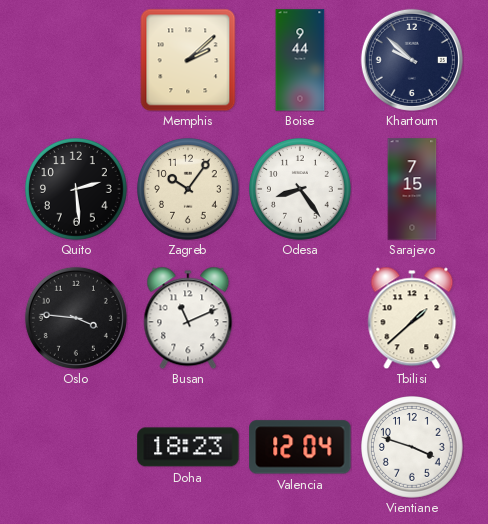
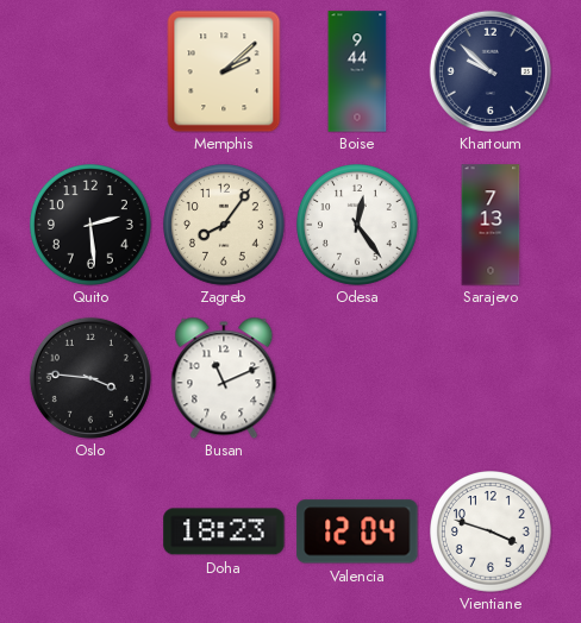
Zagreb: 10:06 -> 8:06
Odesa: 8:24 -> 12:24
Sarajevo: 7:15 -> 7:13
Tbilisi: 1:38 -> none
